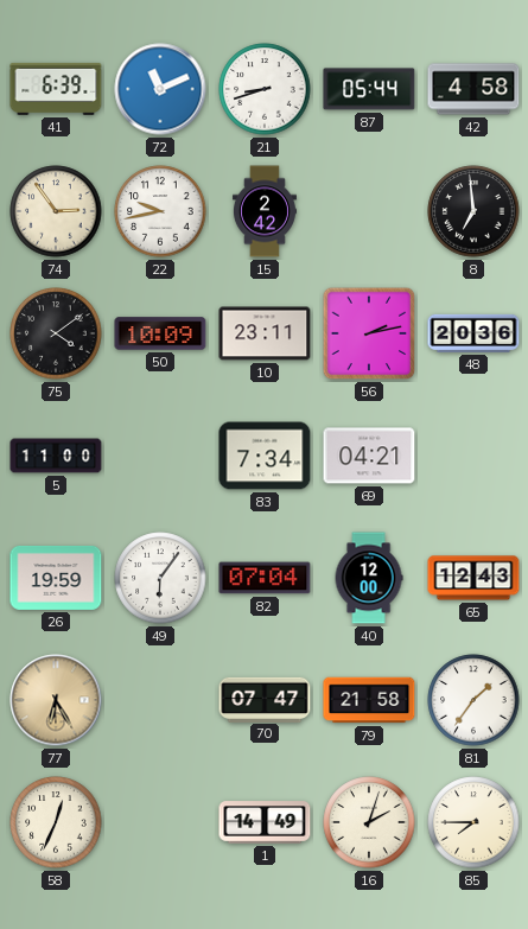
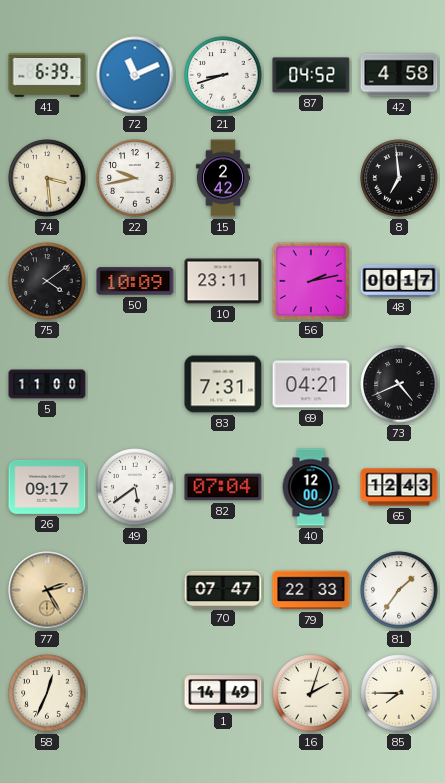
87: 05:44 -> 04:52
74: 2:54 -> 3:29
48: 20:36 -> 00:17
83: 7:34 -> 7:31
73: none -> 4:41
26: 19:59 -> 09:17
49: 6:06 -> 5:39
77: 6:25 -> 2:25
79: 21:58 -> 22:33
